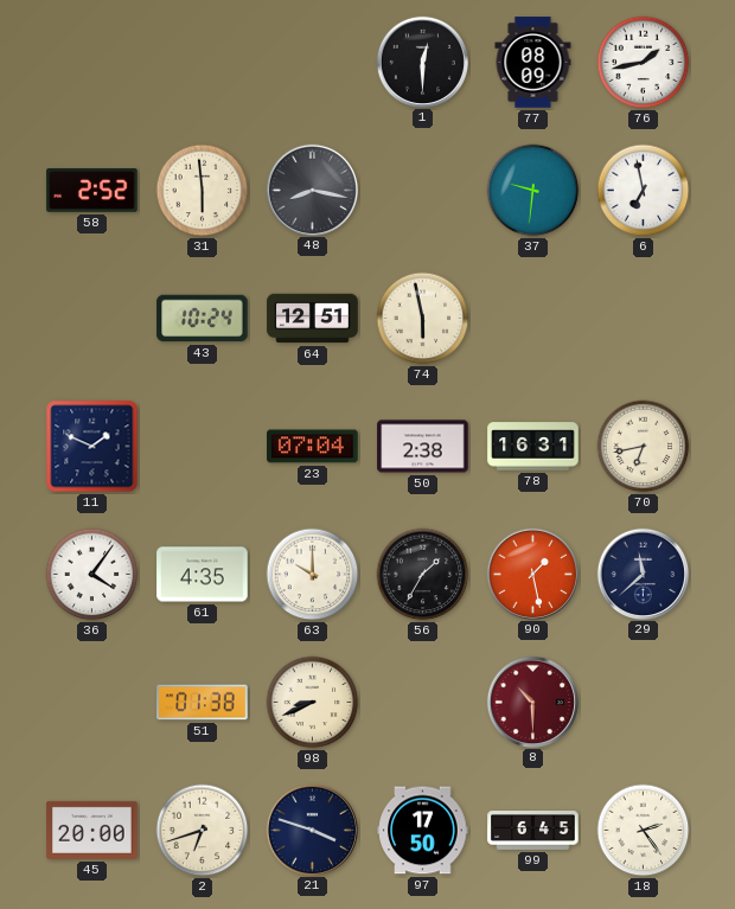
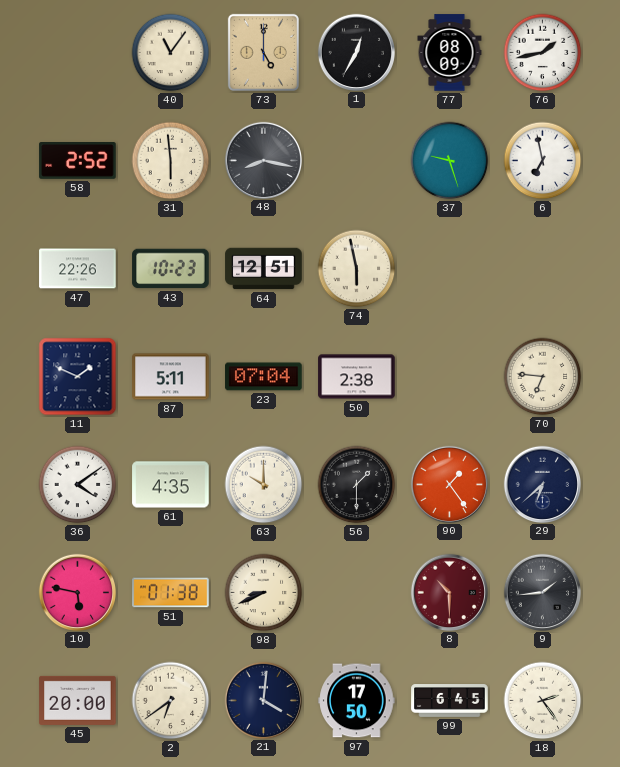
40: none -> 11:06
73: none -> 5:00
1: 12:30 -> 12:35
37: 9:31 -> 9:27
47: none -> 22:26
43: 10:24 -> 10:23
87: none -> 5:11
78: 16:31 -> none
70: 6:43 -> 6:46
36: 4:06 -> 4:09
56: 1:35 -> 1:30
90: 1:28 -> 1:24
29: 11:38 -> 6:38
10: none -> 5:47
9: none -> 1:44
2: 6:42 -> 6:39
21: 3:48 -> 4:01
